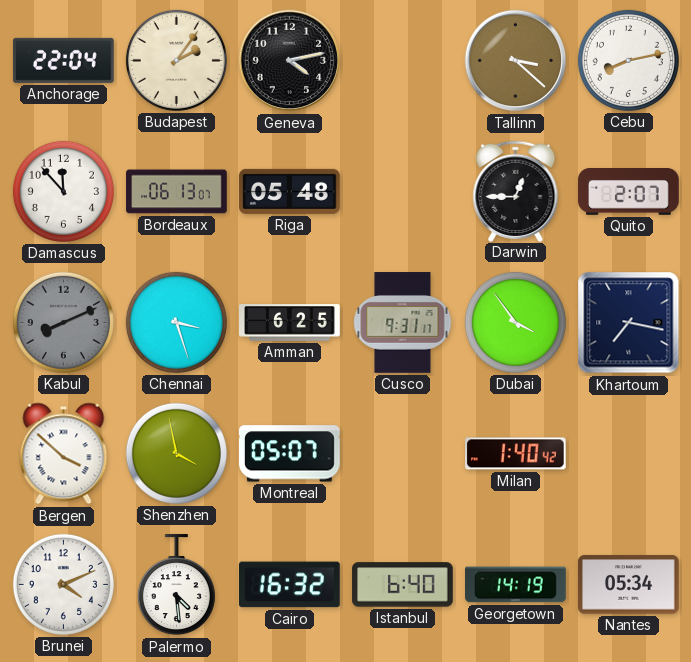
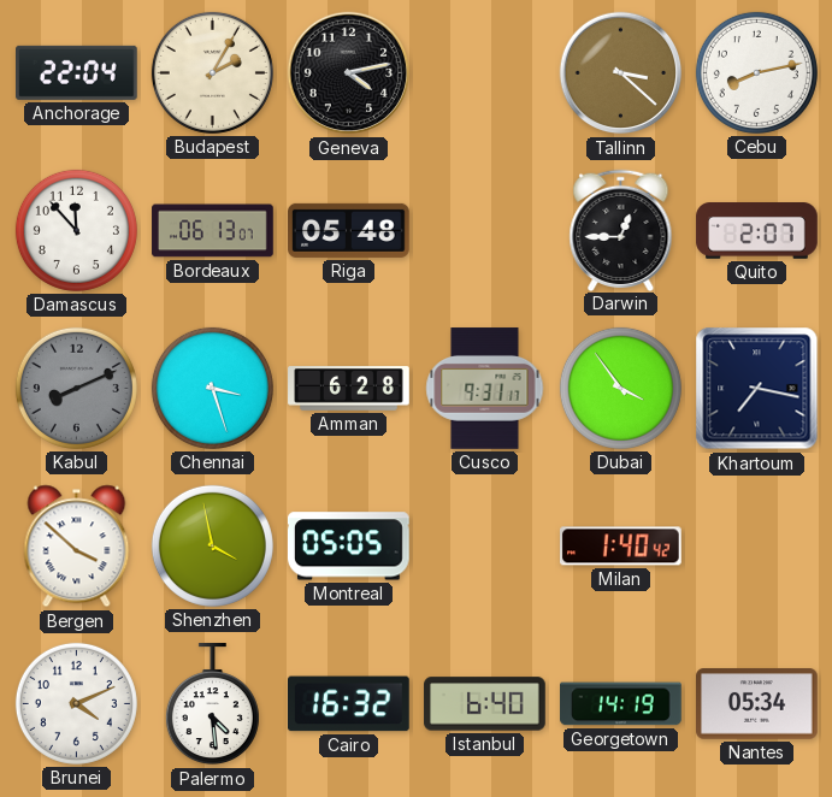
Budapest: 2:06 -> 2:05
Amman: 6:25 -> 6:28
Montreal: 05:07 -> 05:05
